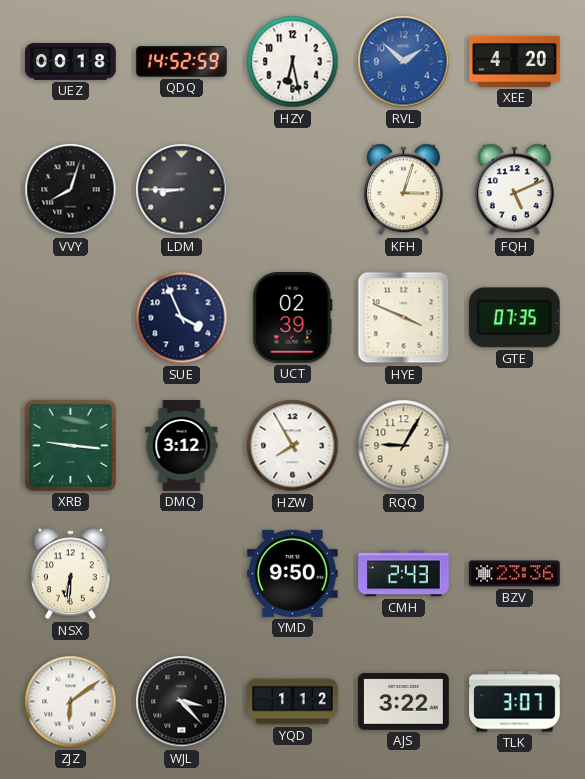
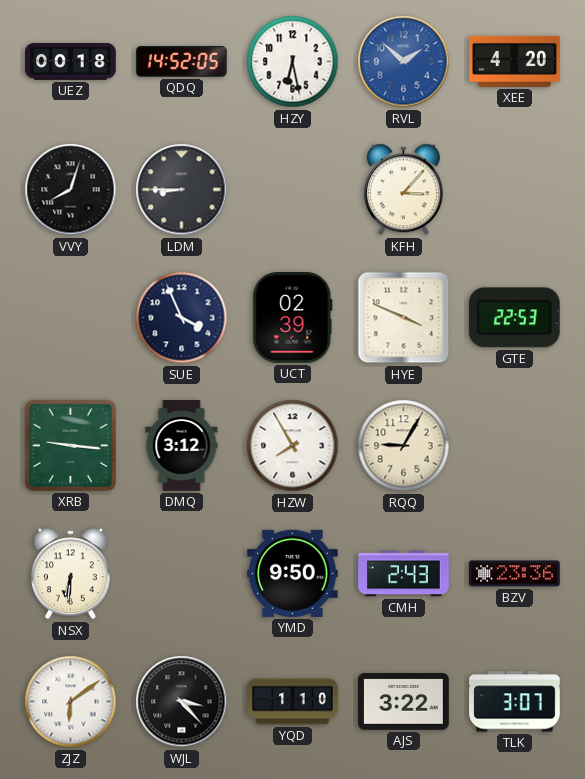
QDQ: 14:52:59 -> 14:52:05
KFH: 3:03 -> 3:07
FQH: 5:11 -> none
GTE: 07:35 -> 22:53
YQD: 1:12 -> 1:10
